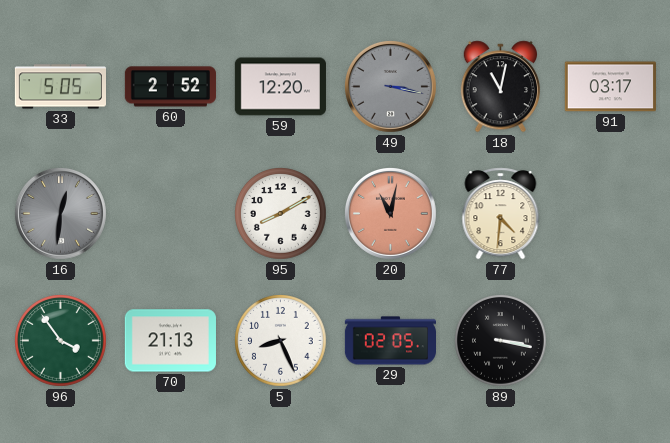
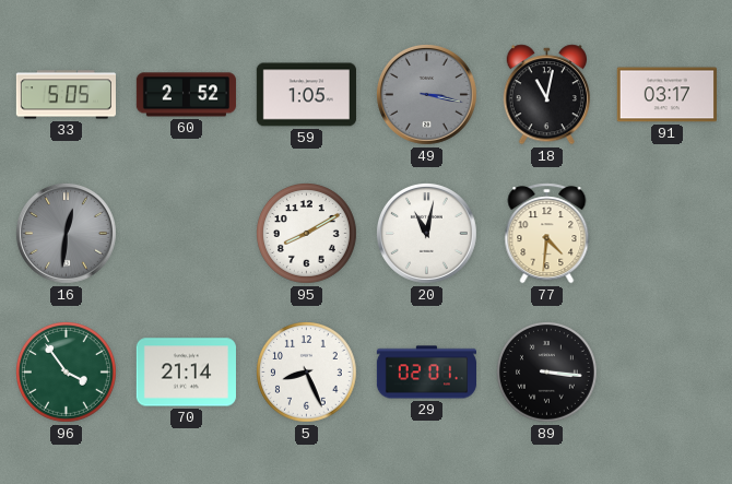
59: 12:20 -> 1:05
20 dial: salmon -> white
70: 21:13 -> 21:14
29: 02:05 -> 02:01
89: 3:17 -> 3:16
